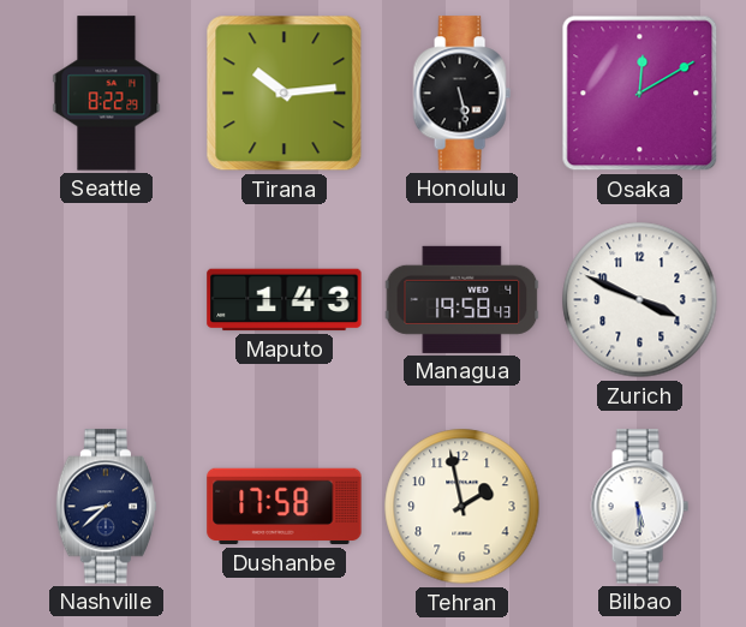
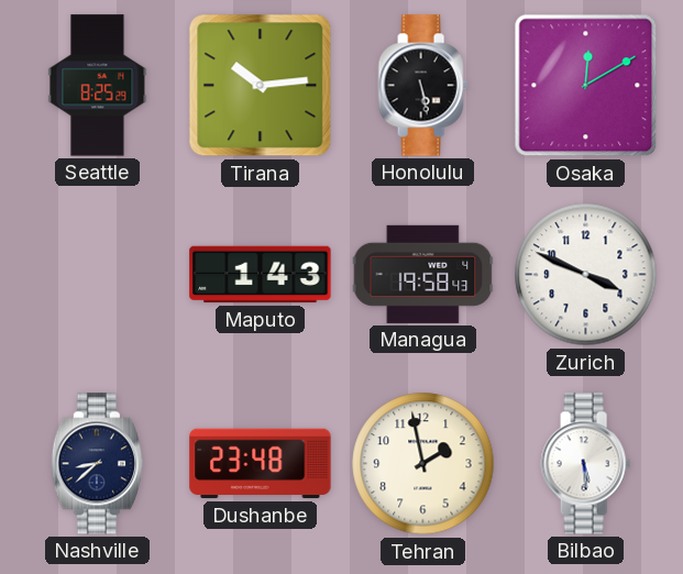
Seattle: 8:22 -> 8:25
Dushanbe: 17:58 -> 23:48
